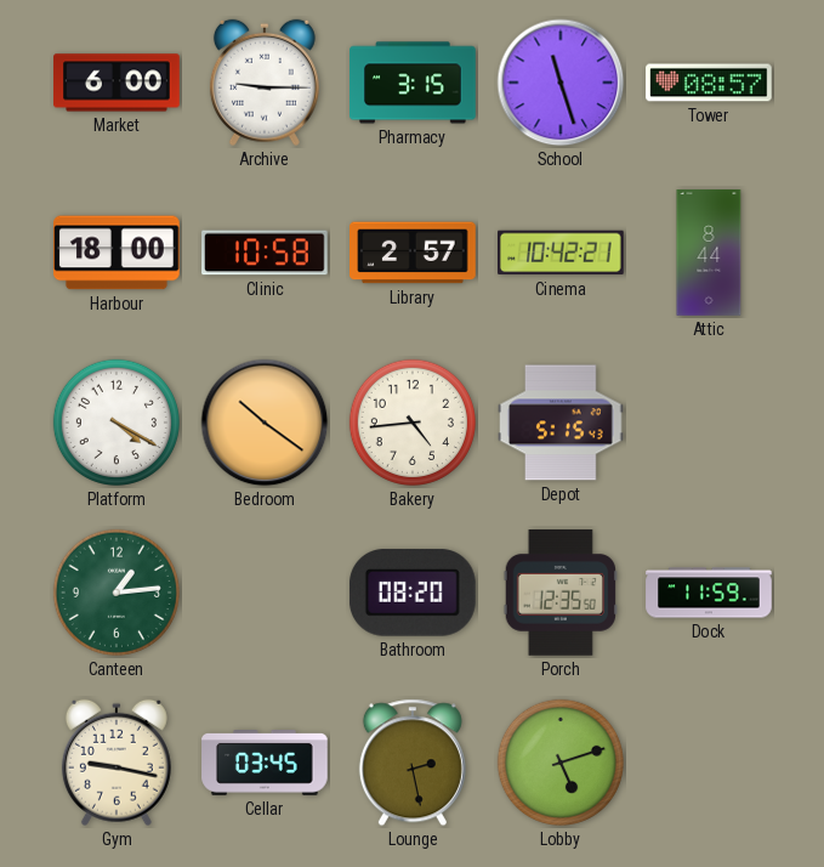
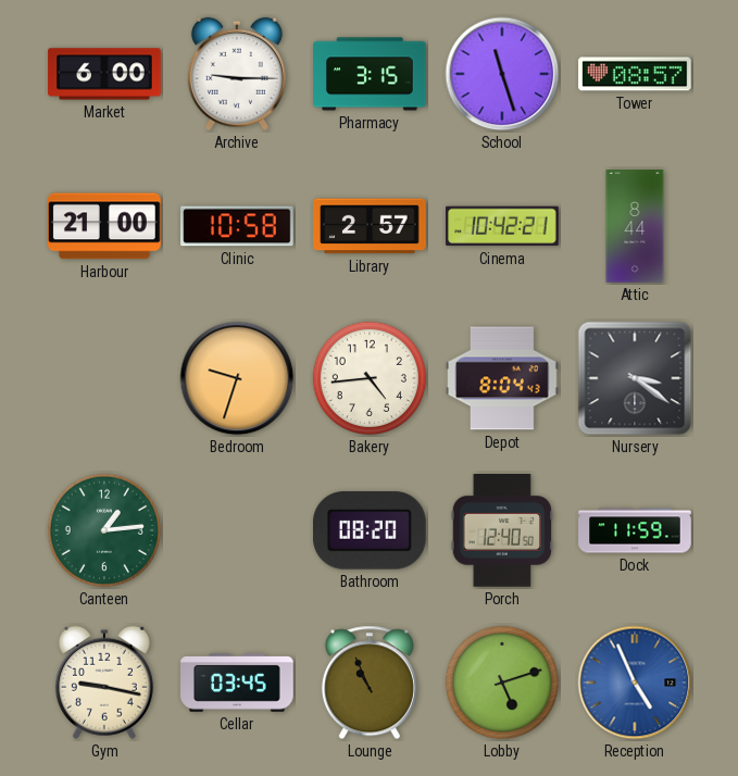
Harbour: 18:00 -> 21:00
Platform: 4:20 -> none
Bedroom: 10:21 -> 9:33
Depot: 5:15 -> 8:04
Nursery: none -> 3:21
Porch: 12:35 -> 12:40
Lounge: 2:28 -> 10:56
Reception: none -> 4:56
